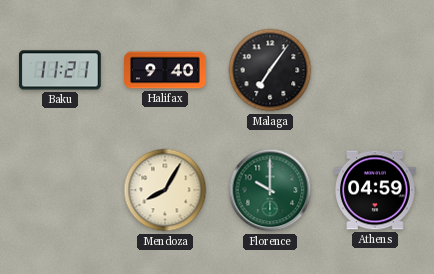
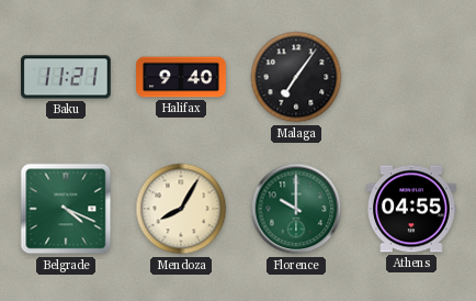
Belgrade: none -> 4:19
Athens: 04:59 -> 04:55
